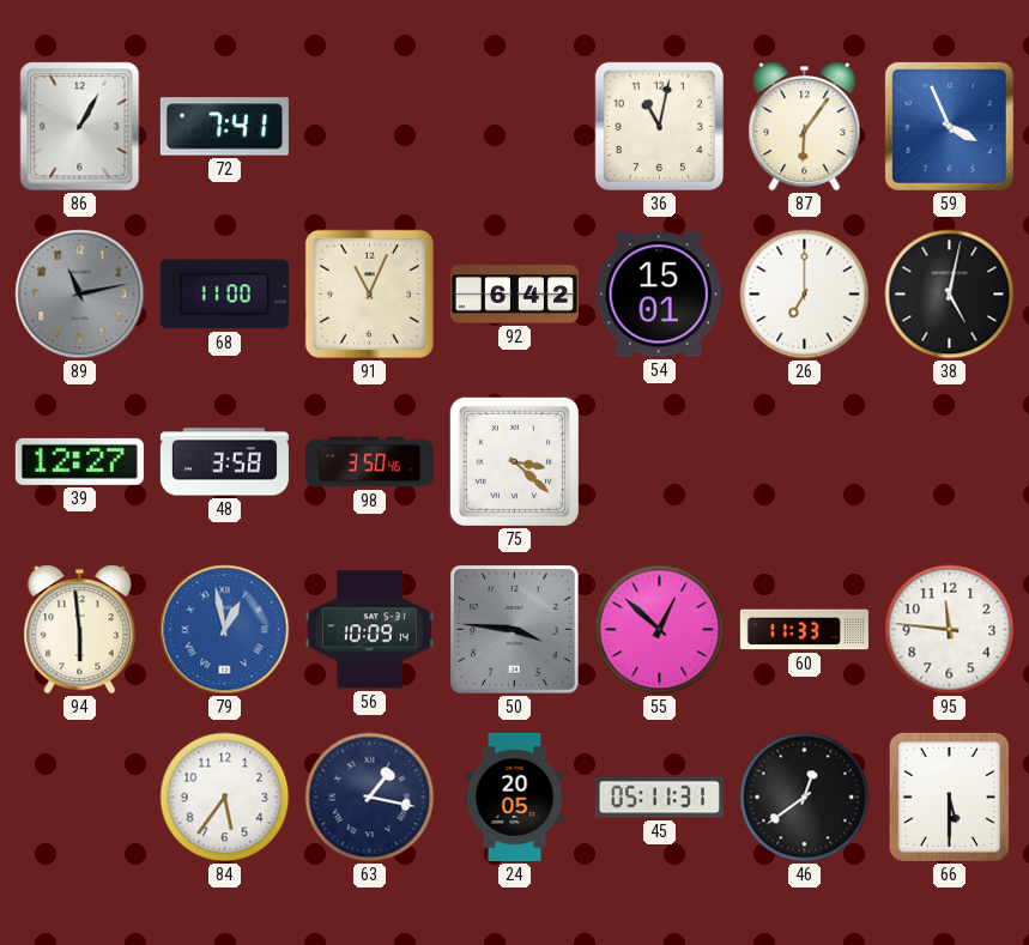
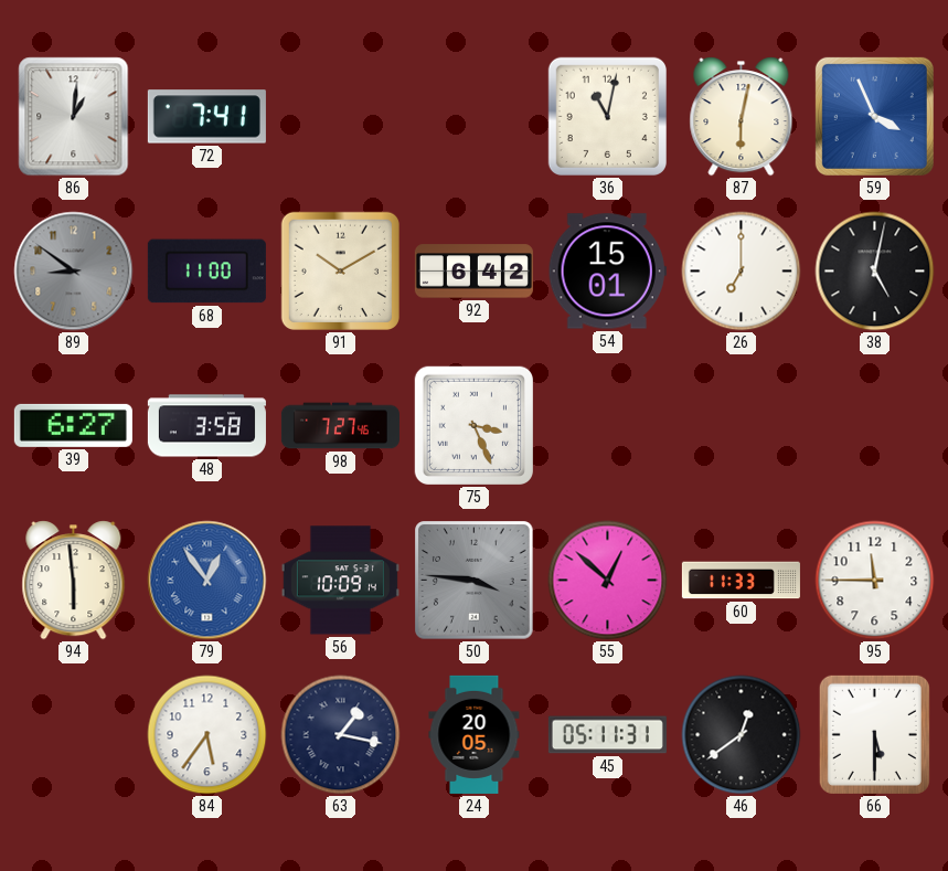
86: 1:05 -> 1:01
87: 6:06 -> 6:02
89: 11:13 -> 8:51
91: 11:04 -> 10:10
39: 12:27 -> 6:27
98: 3:50 -> 7:27
75: 3:22 -> 3:26
79: 12:58 -> 12:54
95: 11:46 -> 11:45
